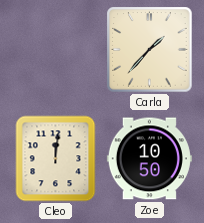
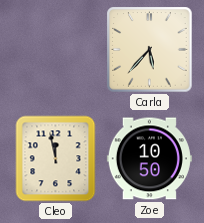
Carla: 1:37 -> 5:37
Cleo: 12:01 -> 11:58
